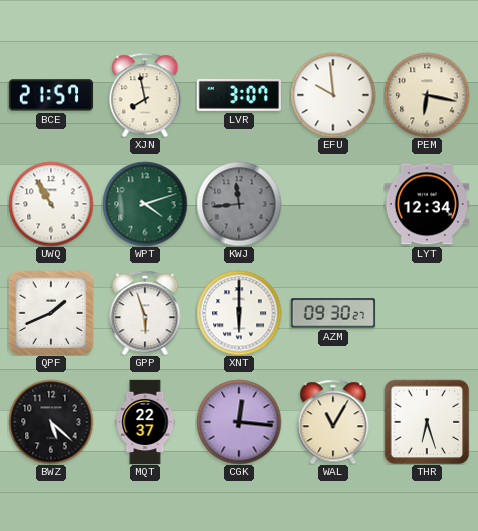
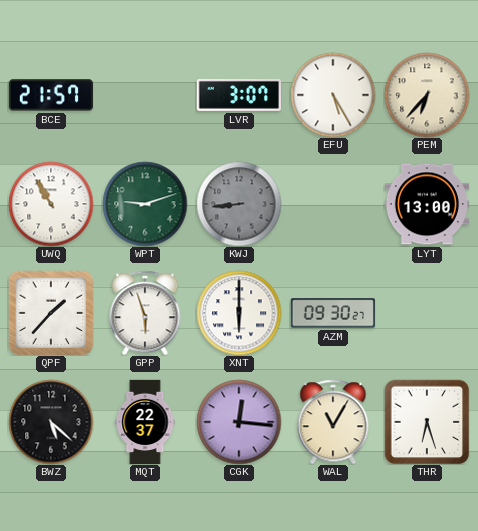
XJN: 7:58 -> none
EFU: 9:59 -> 5:25
PEM: 6:17 -> 6:37
WPT: 4:12 -> 9:12
KWJ: 11:44 -> 8:44
LYT: 12:34 -> 13:00
QPF: 1:41 -> 1:37
